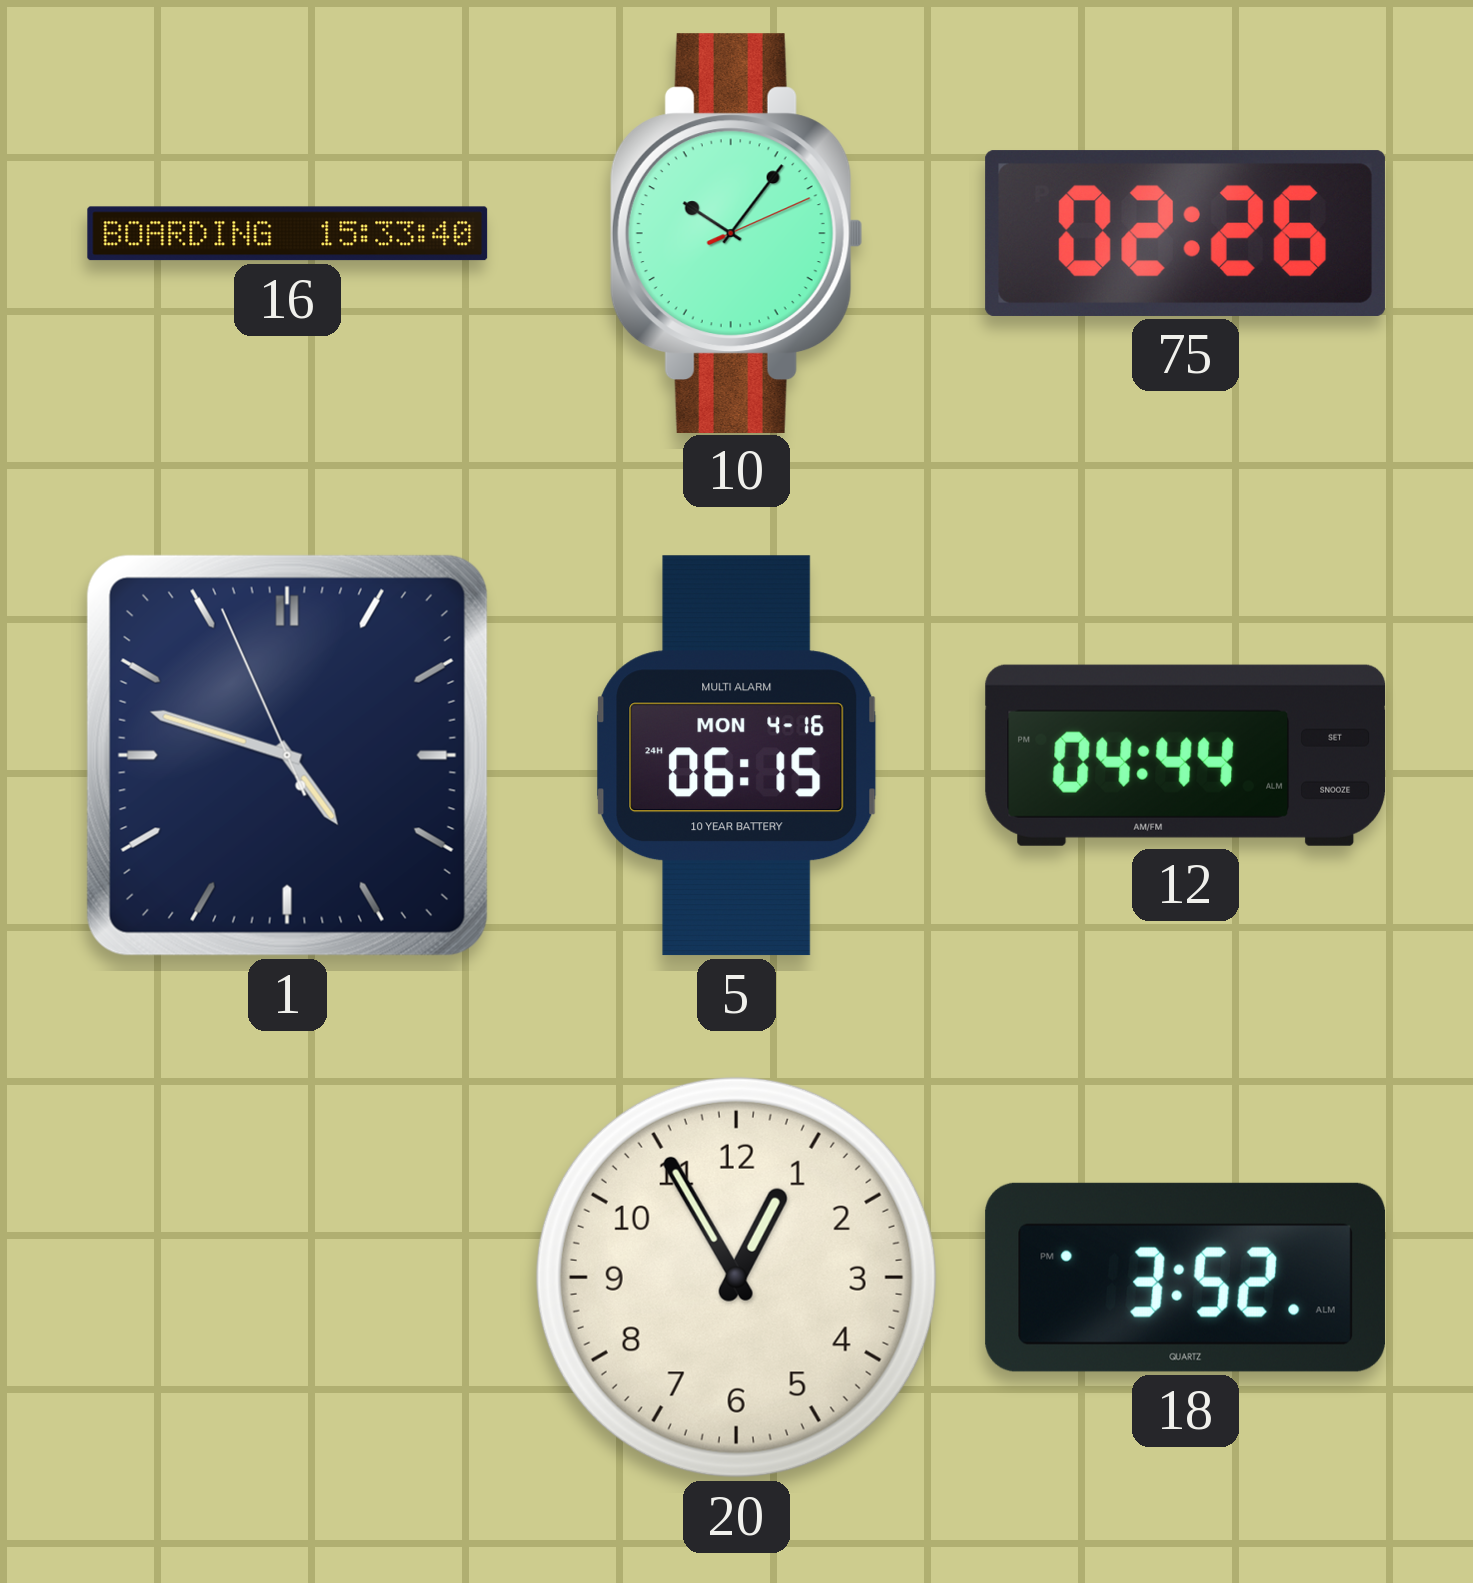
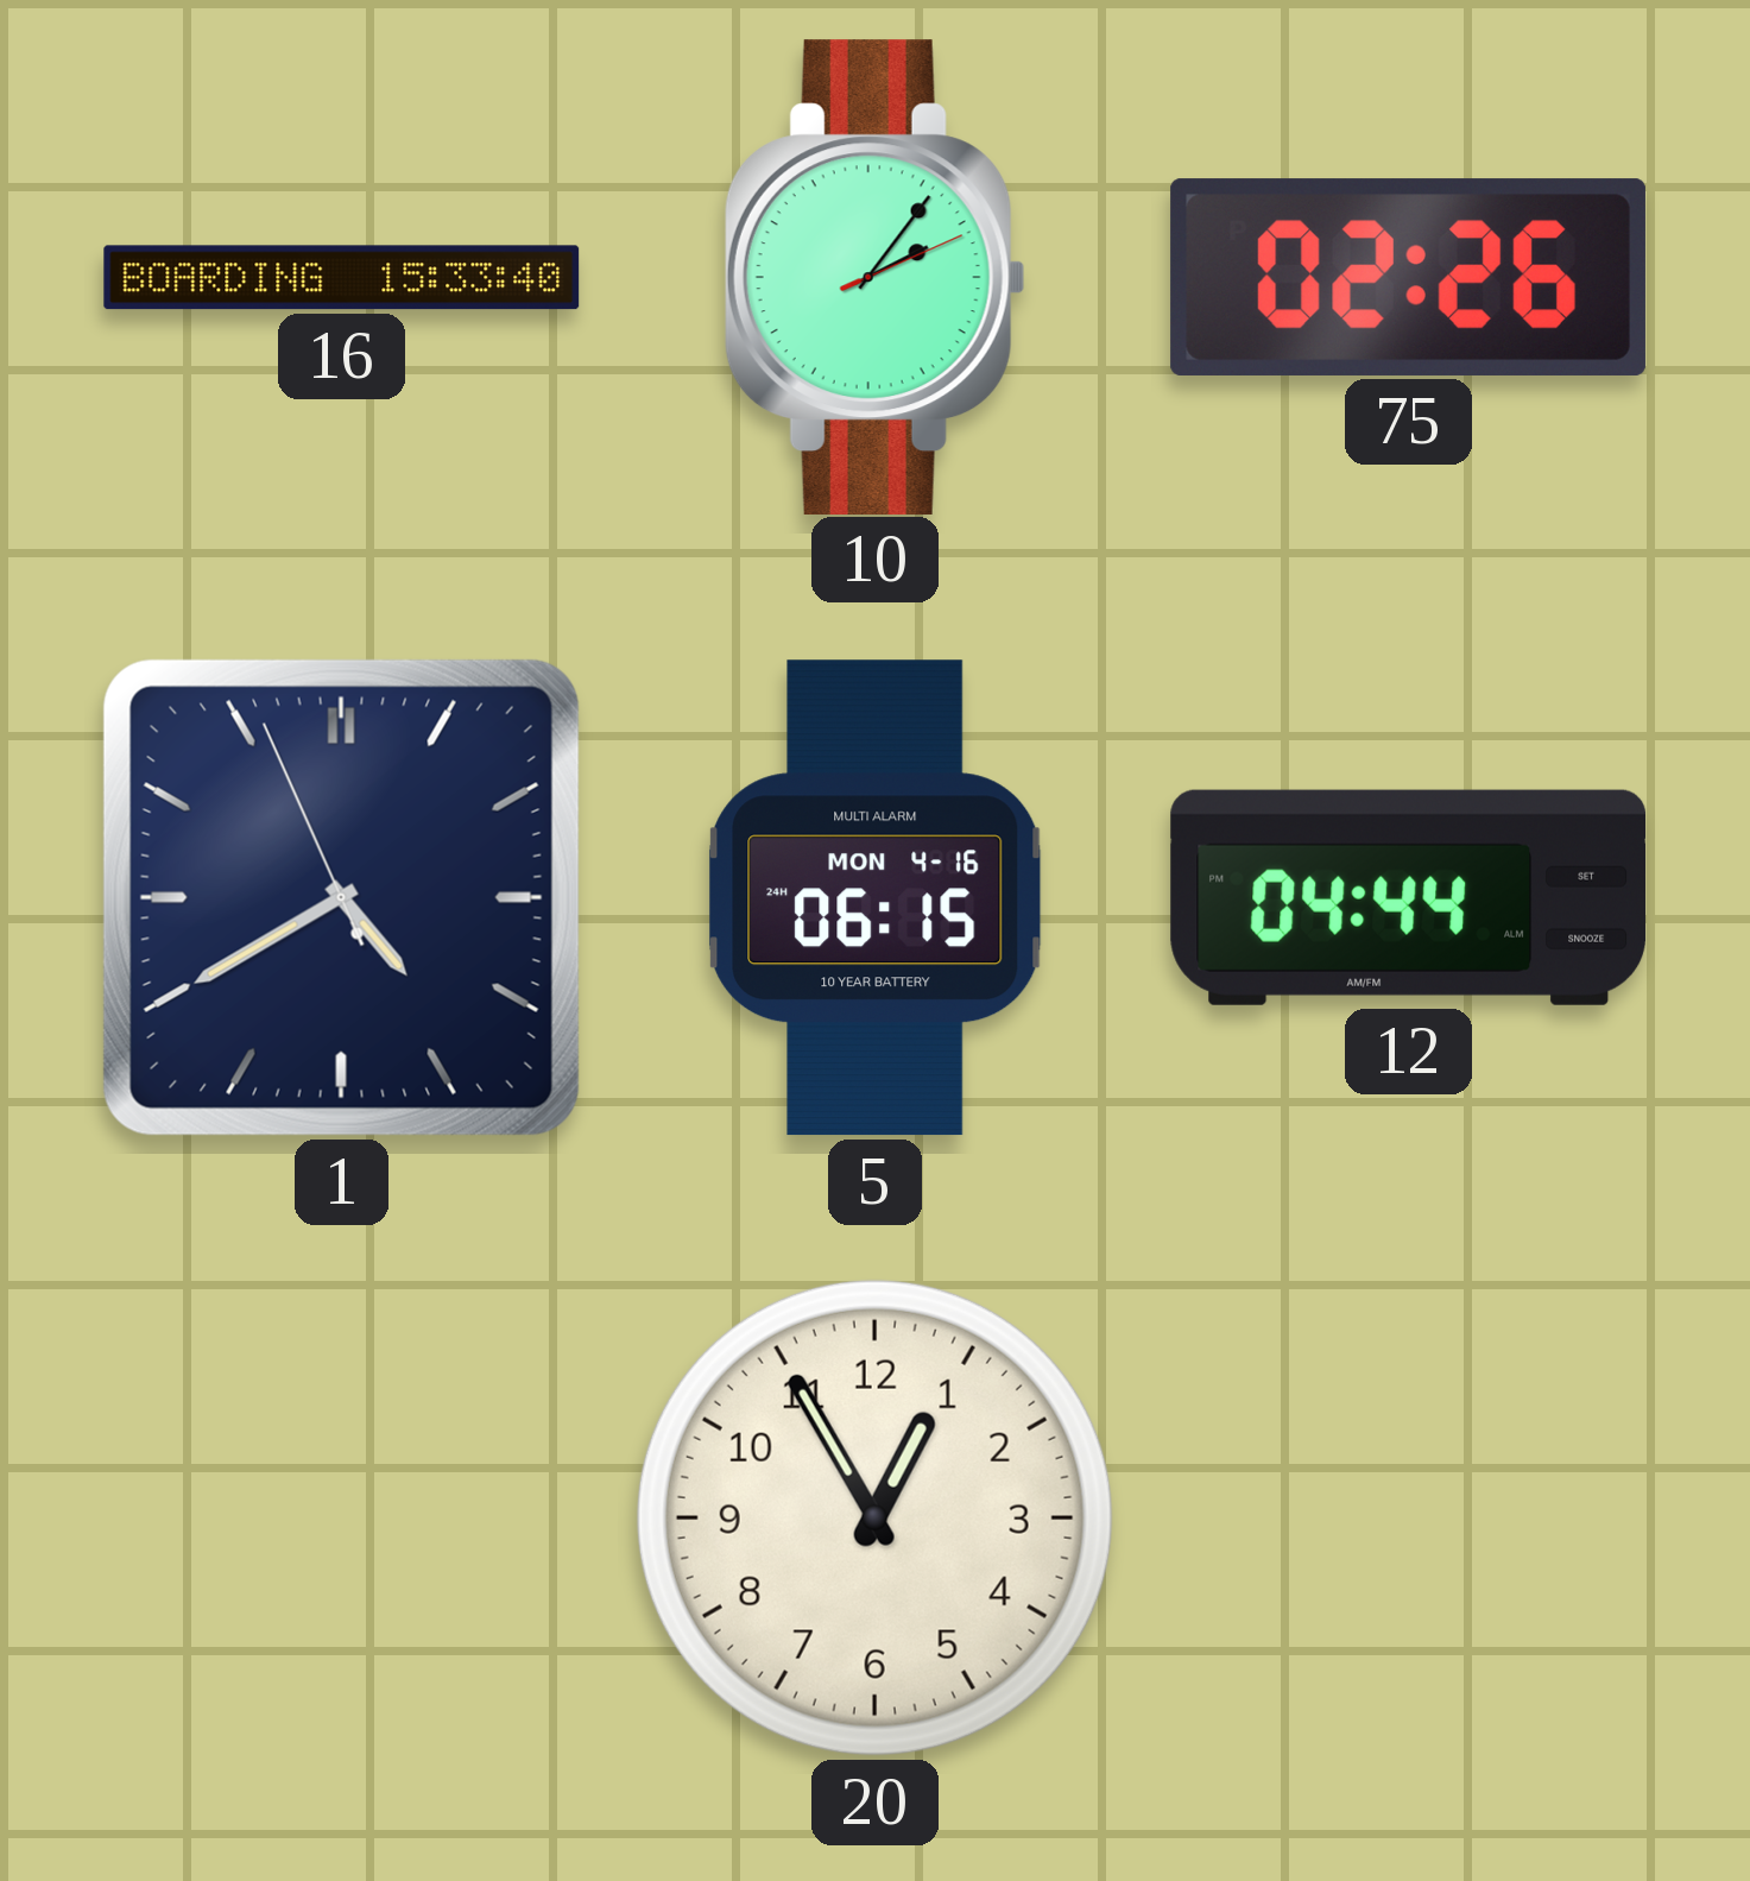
10: 10:06 -> 2:06
1: 4:47 -> 4:39
18: 3:52 -> none
